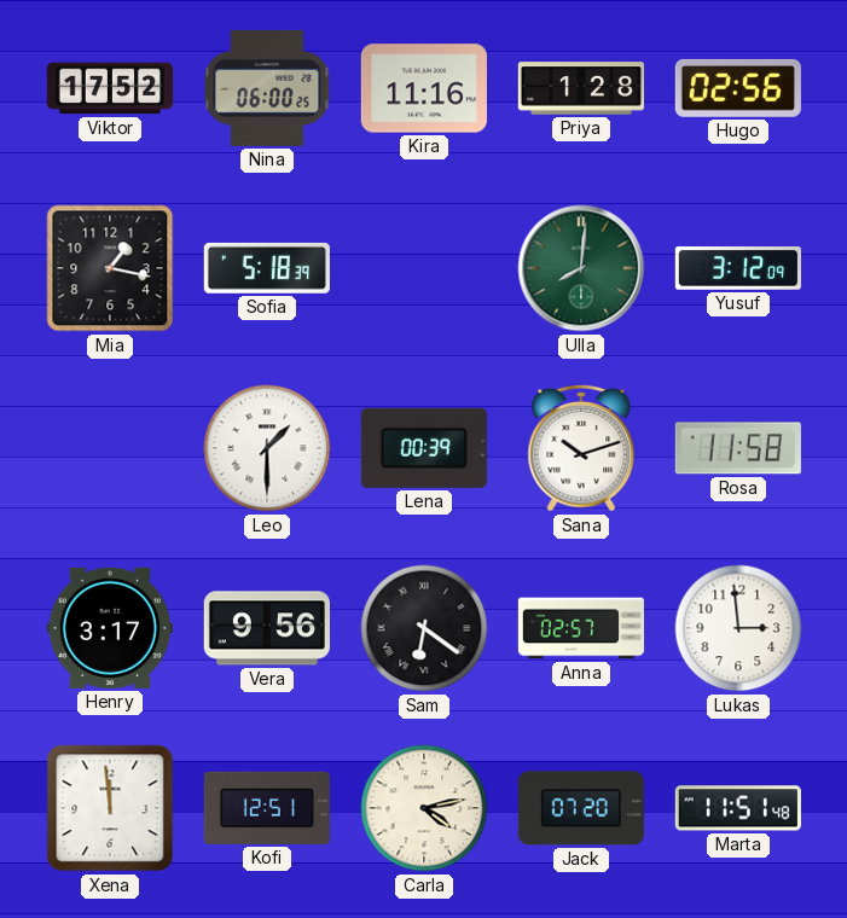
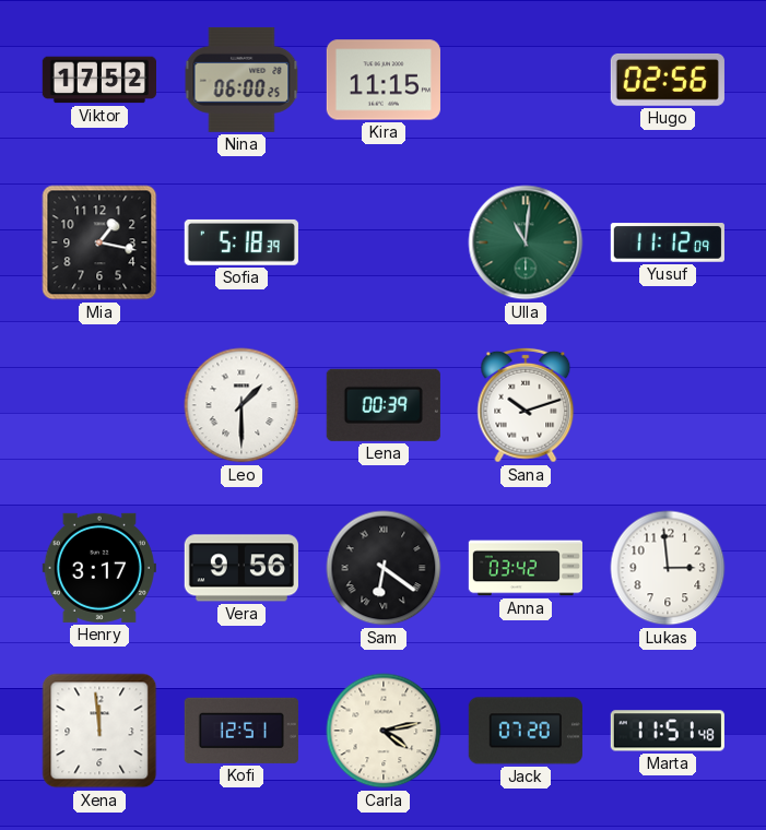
Kira: 11:16 -> 11:15
Priya: 1:28 -> none
Ulla: 8:01 -> 11:01
Yusuf: 3:12 -> 11:12
Rosa: 11:58 -> none
Anna: 02:57 -> 03:42
